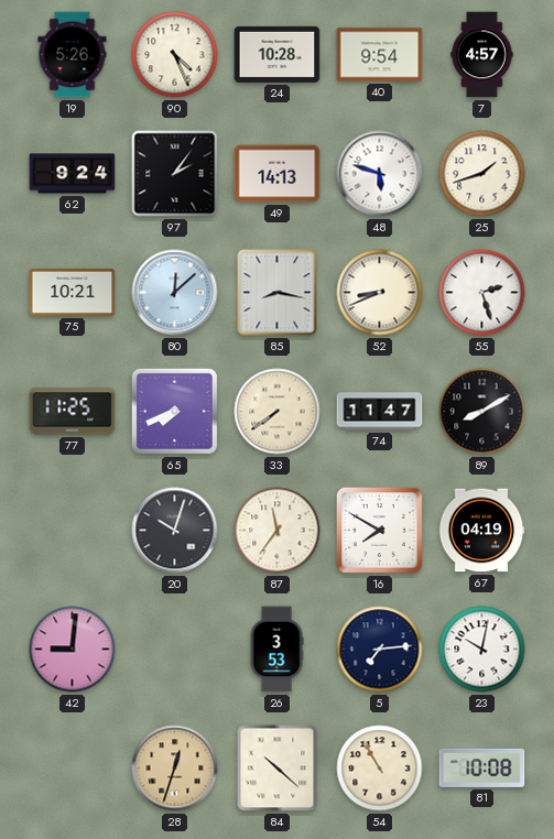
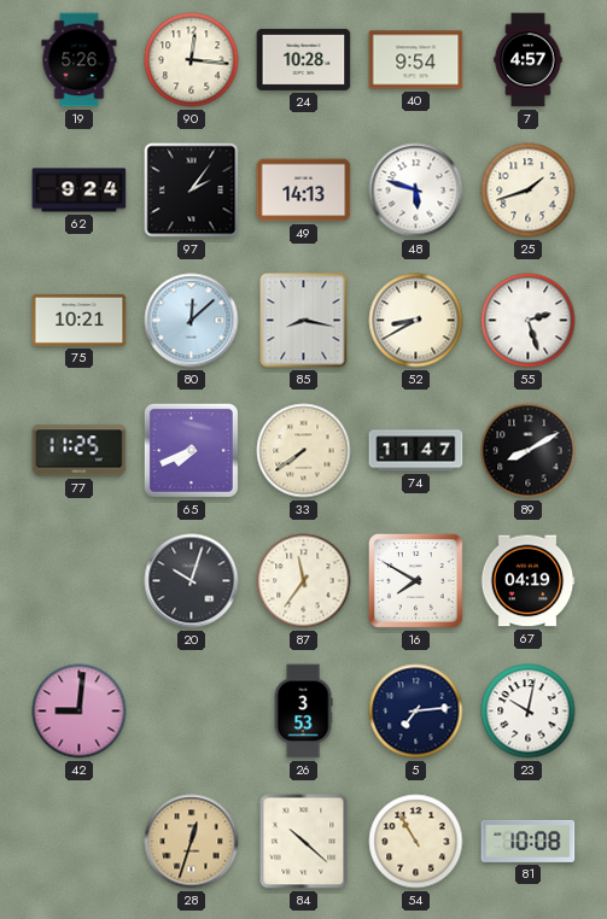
90: 4:26 -> 12:16
52: 8:41 -> 8:40
